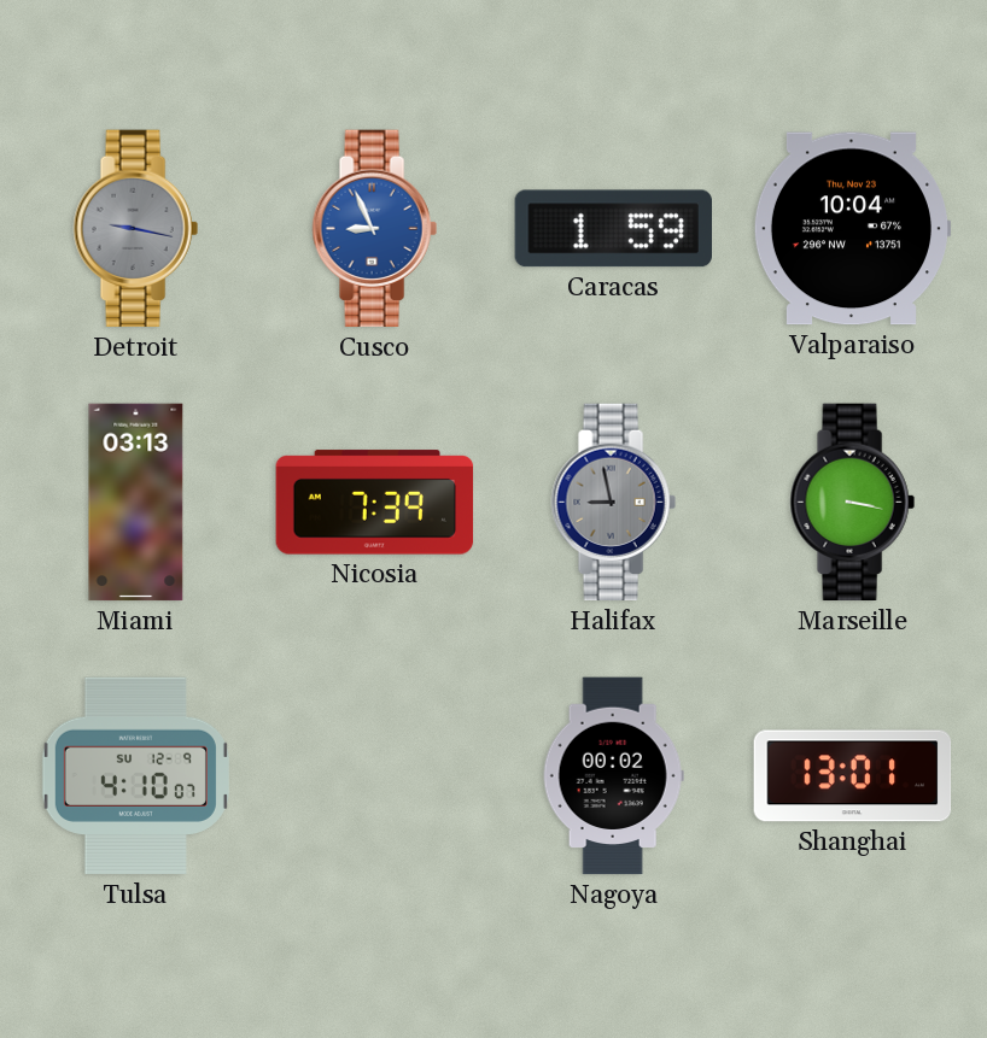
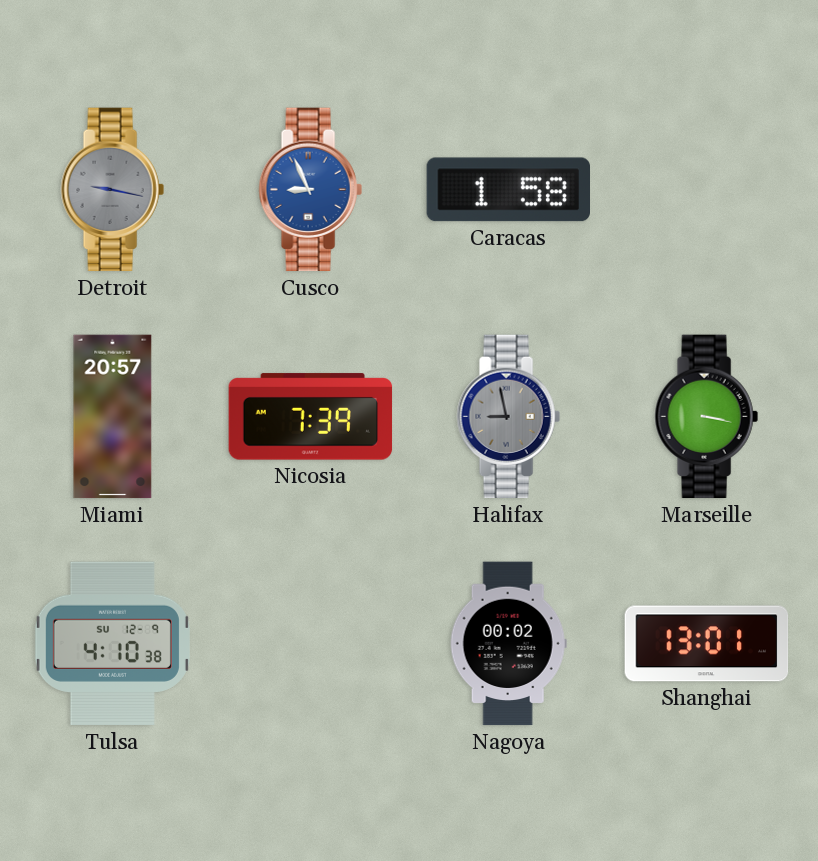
Caracas: 1:59 -> 1:58
Valparaiso: 10:04 -> none
Miami: 03:13 -> 20:57
Tulsa: 4:10:07 -> 4:10:38
